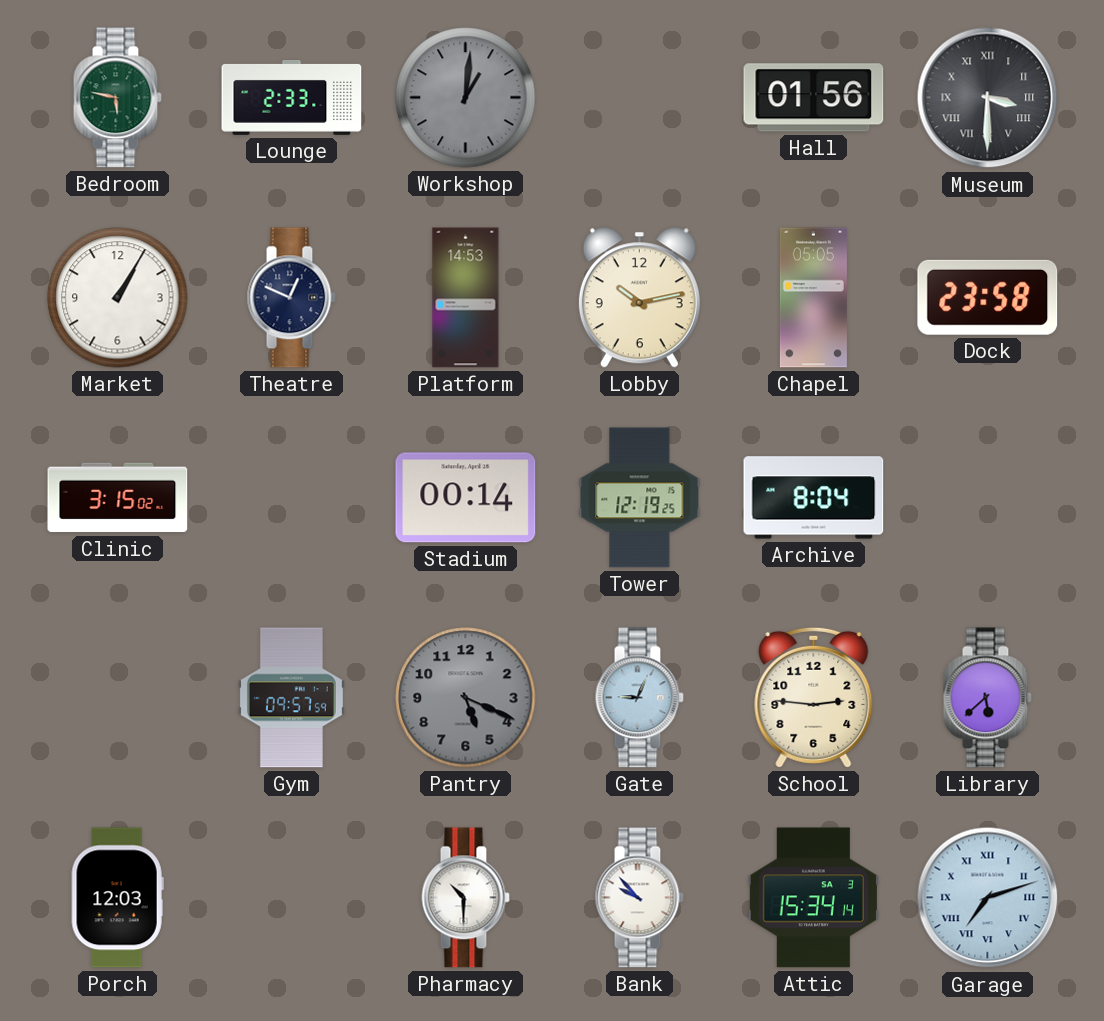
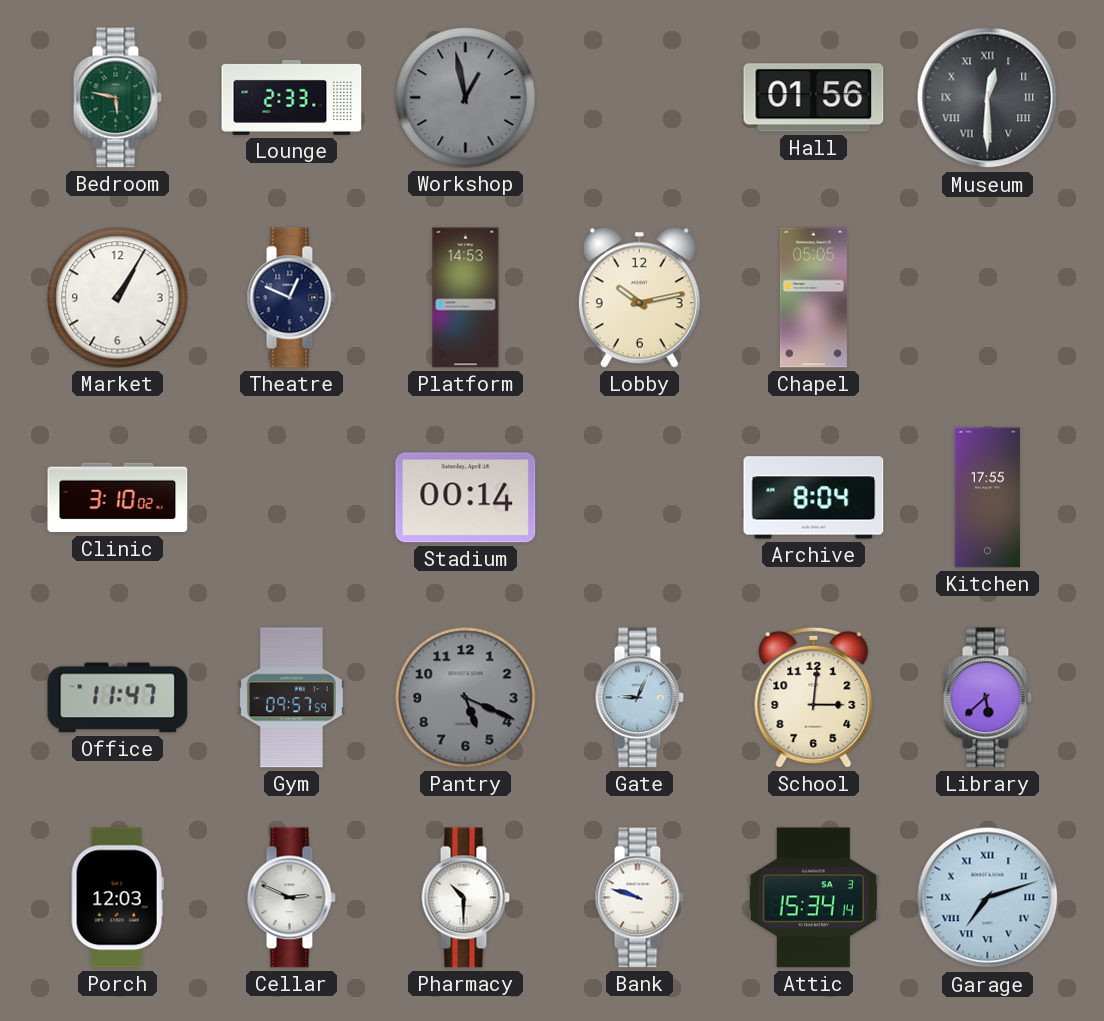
Workshop: 1:01 -> 12:58
Museum: 3:30 -> 12:30
Dock: 23:58 -> none
Clinic: 3:15 -> 3:10
Tower: 12:19 -> none
Kitchen: none -> 17:55
Office: none -> 11:47
School: 2:46 -> 3:01
Cellar: none -> 2:49
Bank: 9:53 -> 9:48
